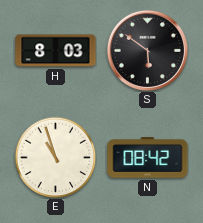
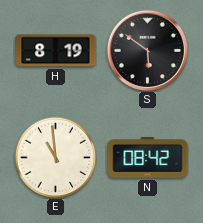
H: 8:03 -> 8:19
E: 10:57 -> 10:59
